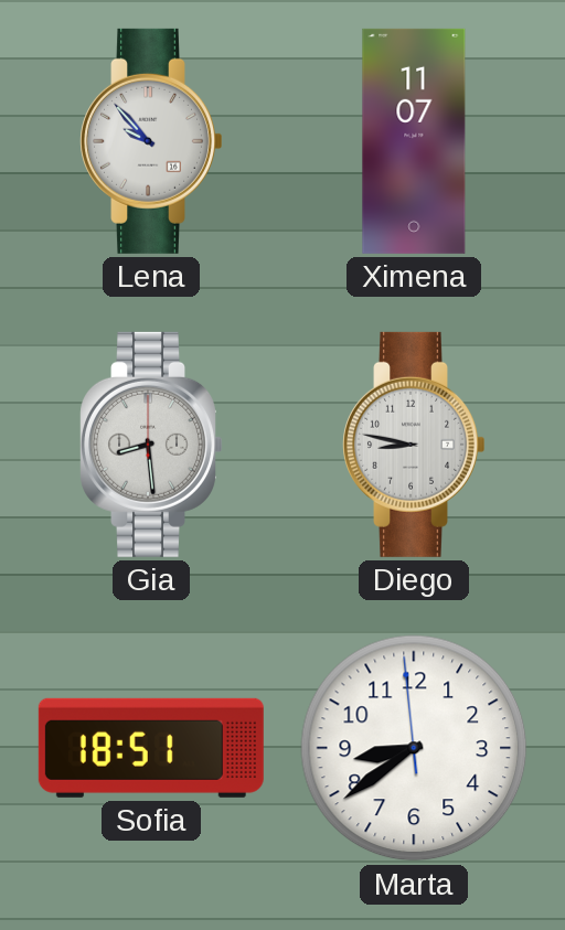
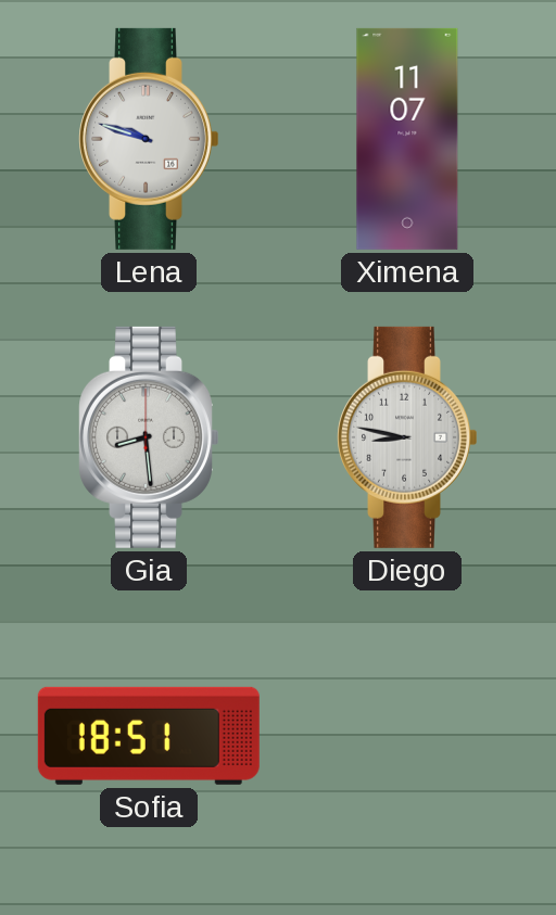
Lena: 9:53 -> 9:48
Marta: 8:38 -> none
